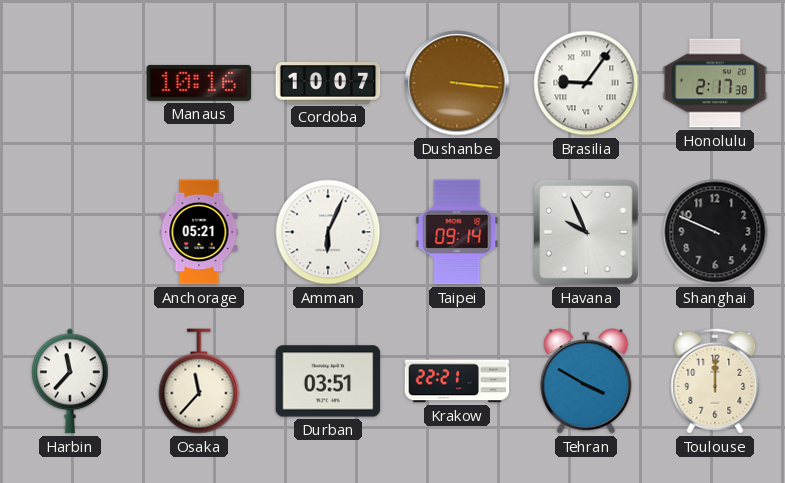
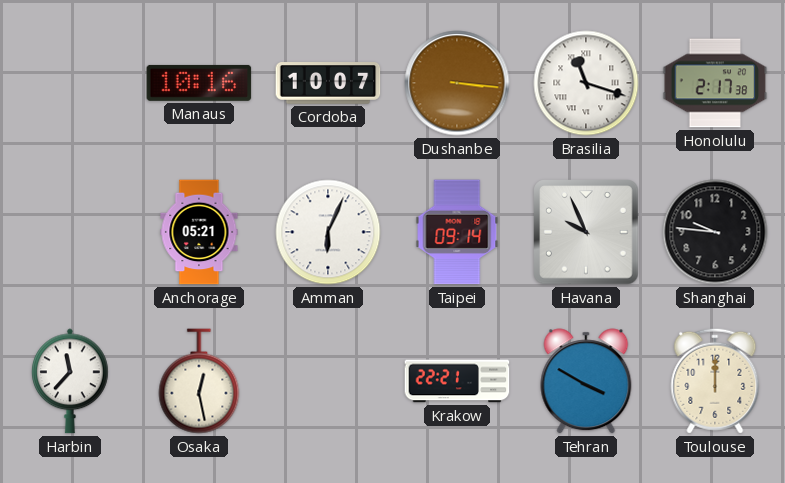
Brasilia: 9:06 -> 11:18
Shanghai: 9:49 -> 9:46
Osaka: 11:37 -> 12:28
Durban: 03:51 -> none
